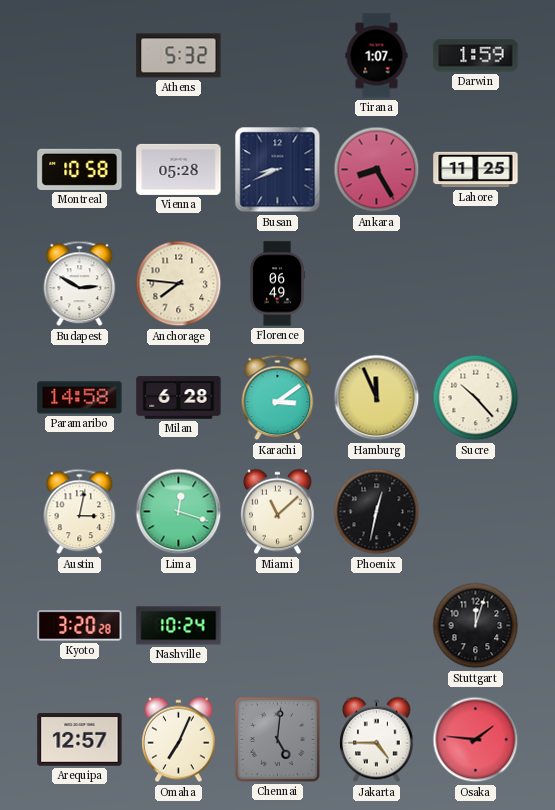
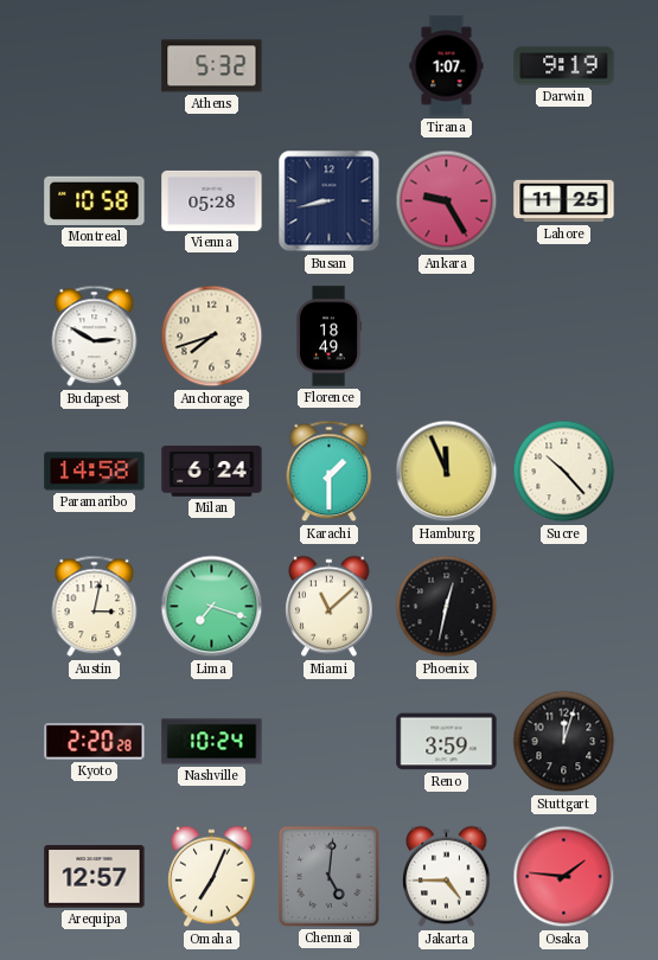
Darwin: 1:59 -> 9:19
Busan: 8:41 -> 8:43
Ankara: 8:25 -> 9:25
Anchorage: 7:46 -> 7:42
Florence: 06:49 -> 18:49
Milan: 6:28 -> 6:24
Karachi: 3:09 -> 1:30
Lima: 12:18 -> 7:18
Kyoto: 3:20 -> 2:20
Reno: none -> 3:59
